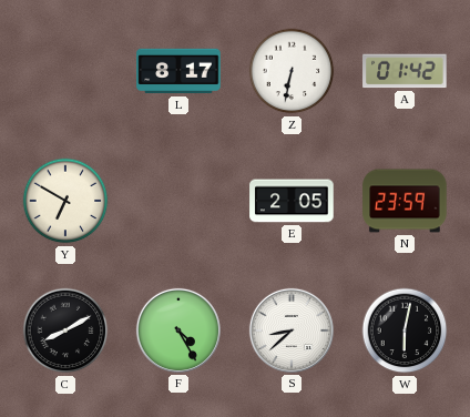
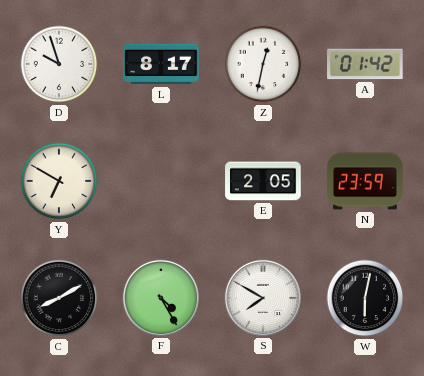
D: none -> 9:57
Z: 6:32 -> 12:32
S: 8:38 -> 7:50
